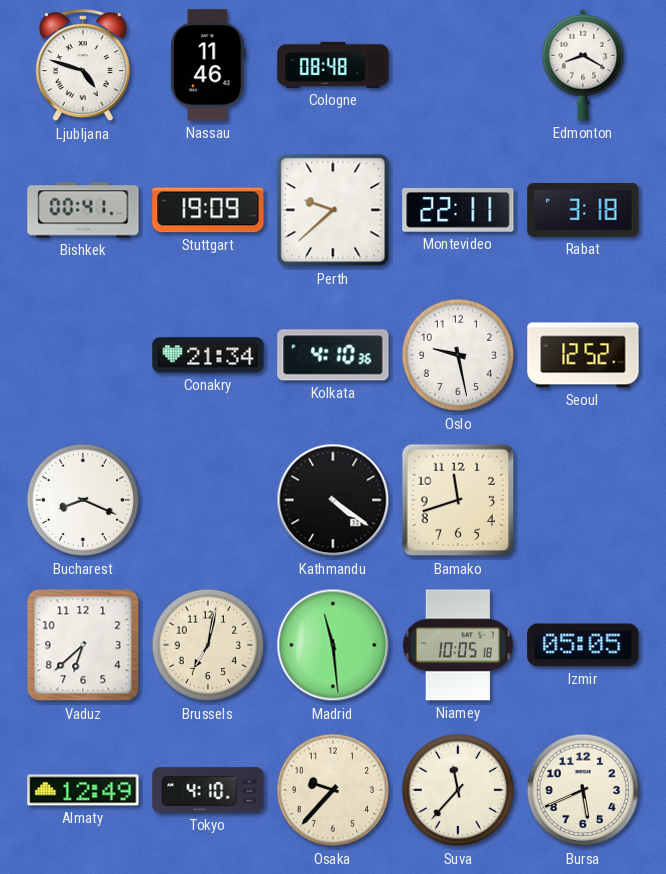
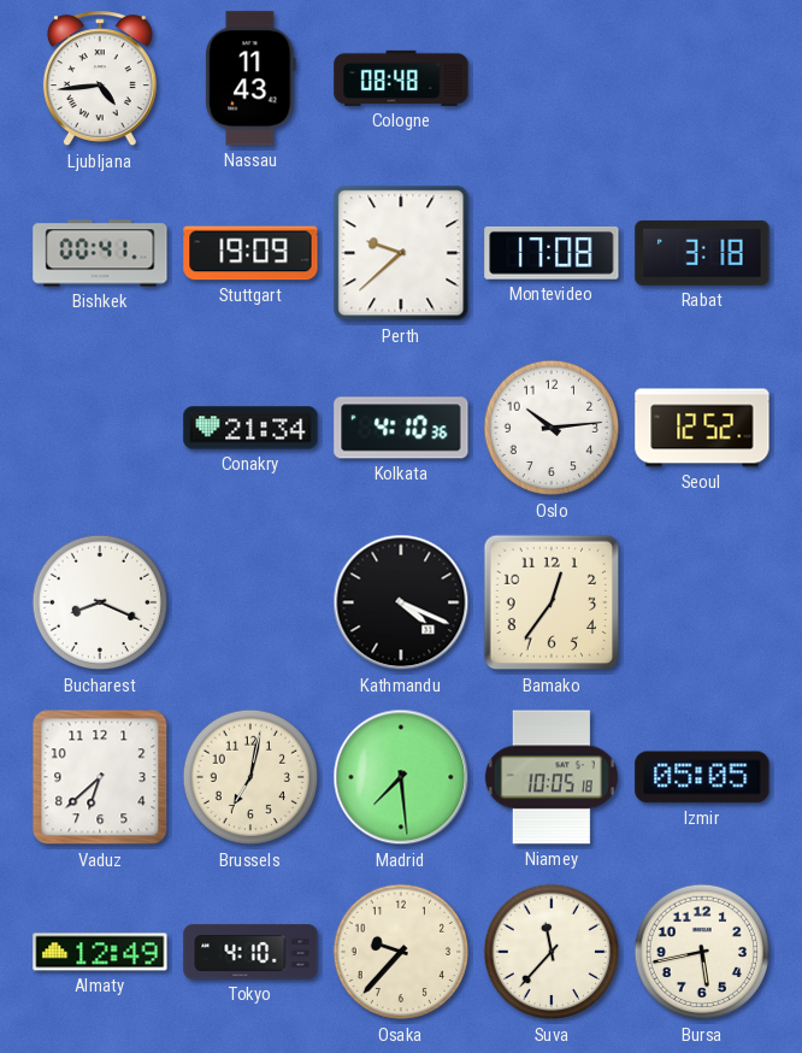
Ljubljana: 4:48 -> 4:44
Nassau: 11:46 -> 11:43
Edmonton: 8:20 -> none
Montevideo: 22:11 -> 17:08
Oslo: 9:28 -> 10:14
Kathmandu: 4:21 -> 4:19
Bamako: 11:42 -> 12:36
Madrid: 11:29 -> 7:29
Bursa: 5:41 -> 5:43
